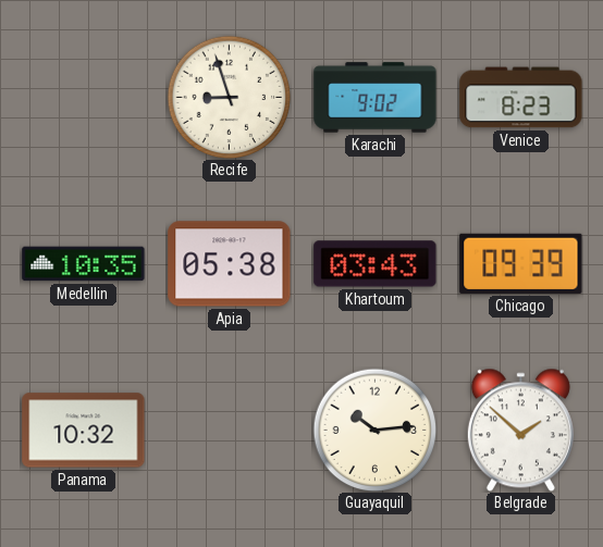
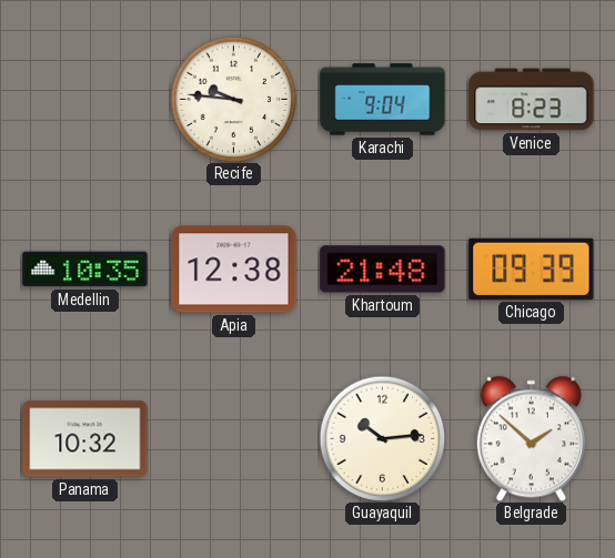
Recife: 8:57 -> 9:46
Karachi: 9:02 -> 9:04
Apia: 05:38 -> 12:38
Khartoum: 03:43 -> 21:48
